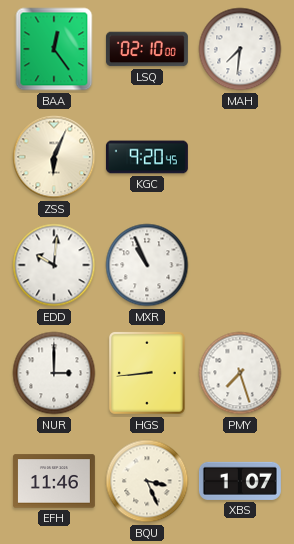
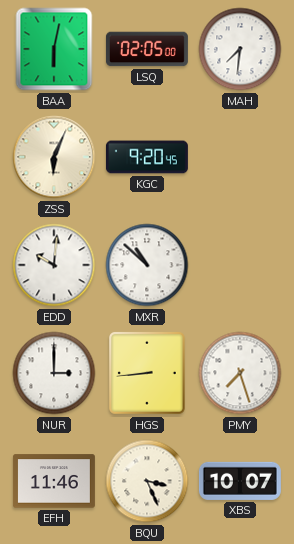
BAA: 12:24 -> 6:02
LSQ: 02:10 -> 02:05
MXR: 10:56 -> 10:52
XBS: 1:07 -> 10:07
